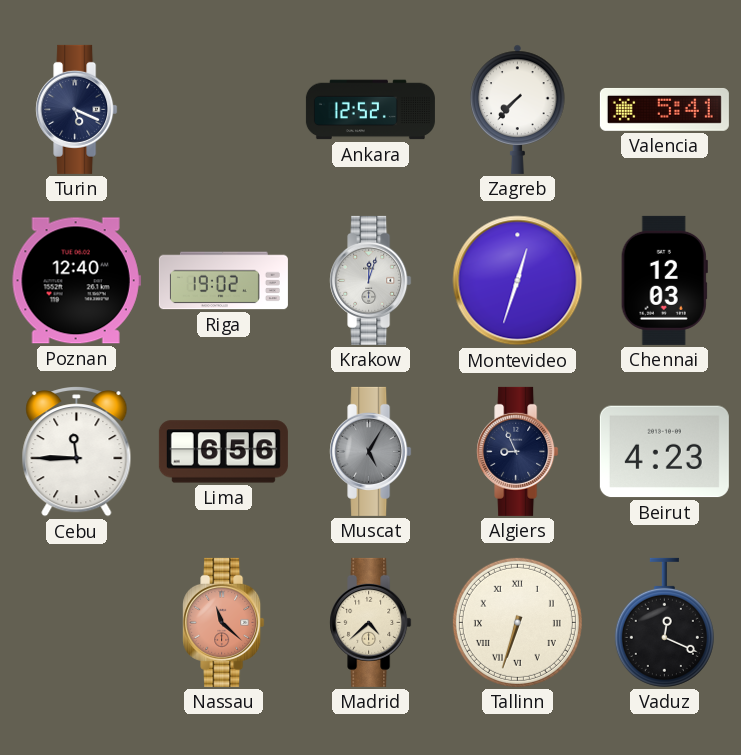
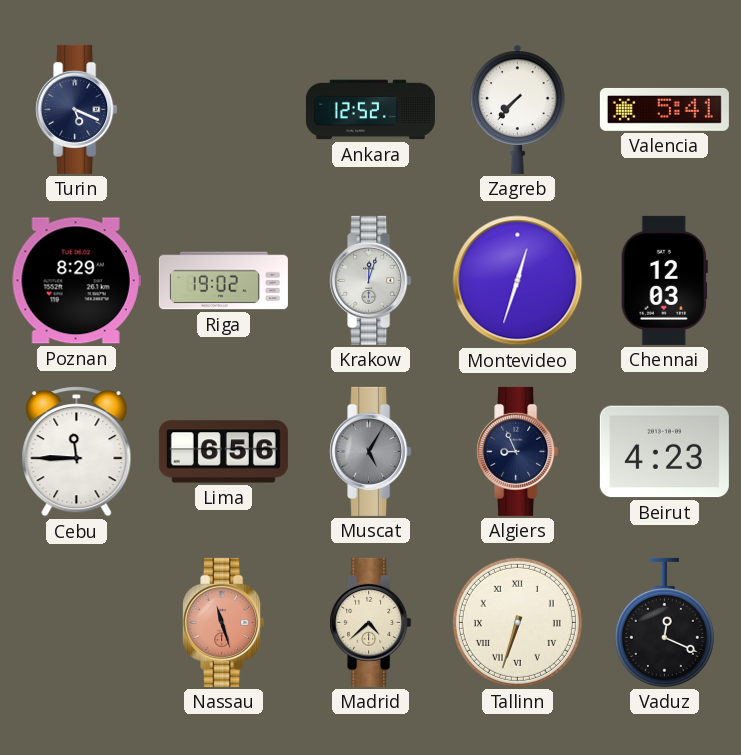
Poznan: 12:40 -> 8:29
Nassau: 11:22 -> 11:27
